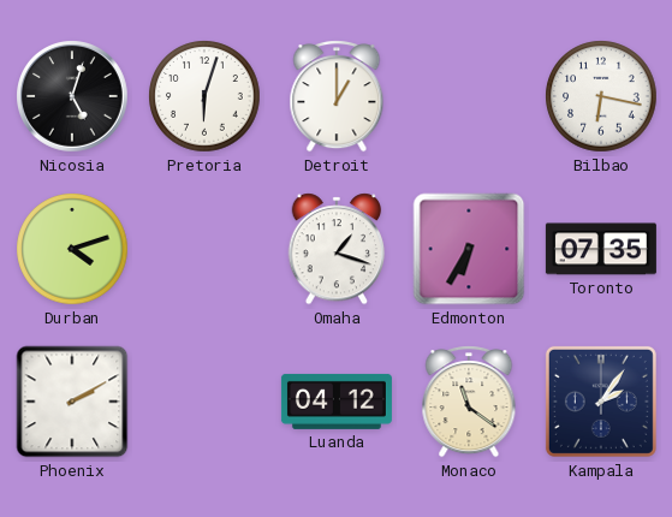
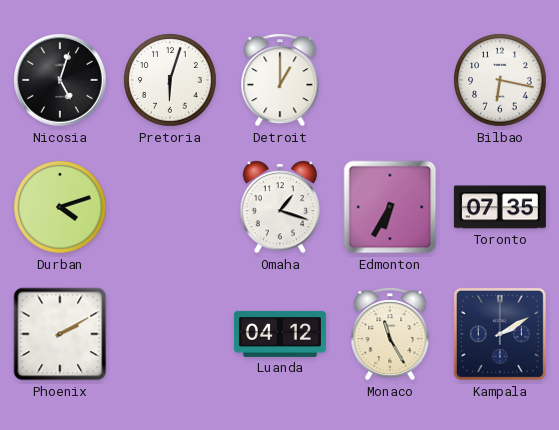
Monaco: 11:21 -> 11:25
Kampala: 2:06 -> 2:10
